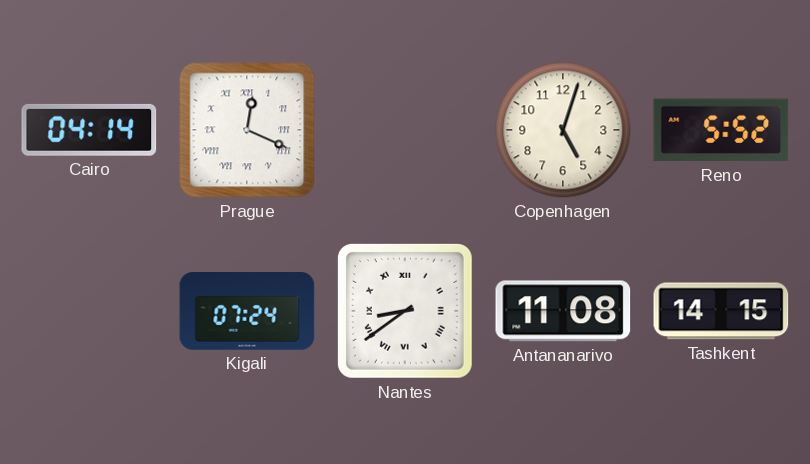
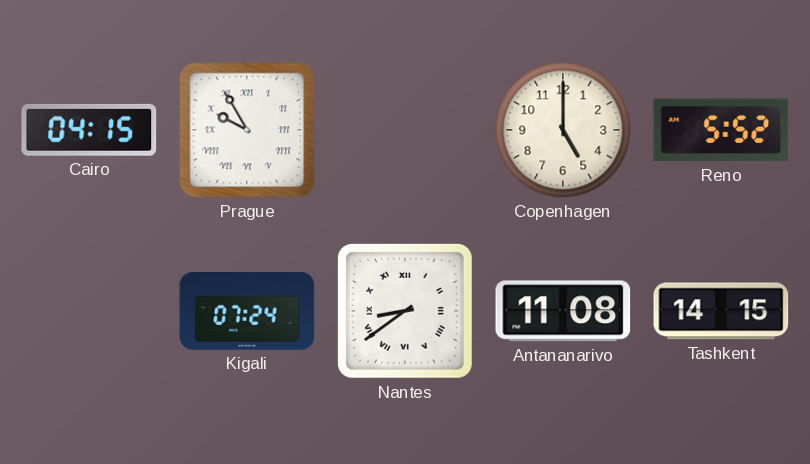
Cairo: 04:14 -> 04:15
Prague: 12:19 -> 9:55
Copenhagen: 5:03 -> 5:00
